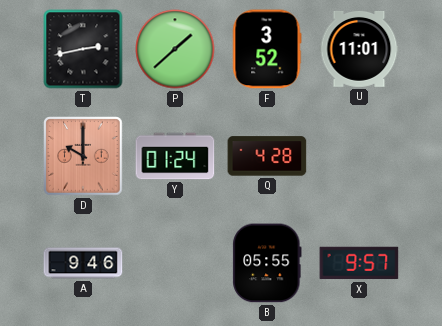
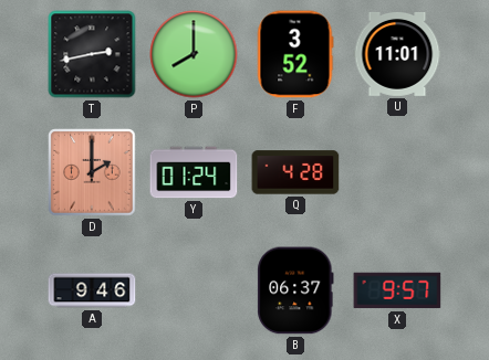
P: 1:38 -> 8:00
D: 10:00 -> 2:00
B: 05:55 -> 06:37
